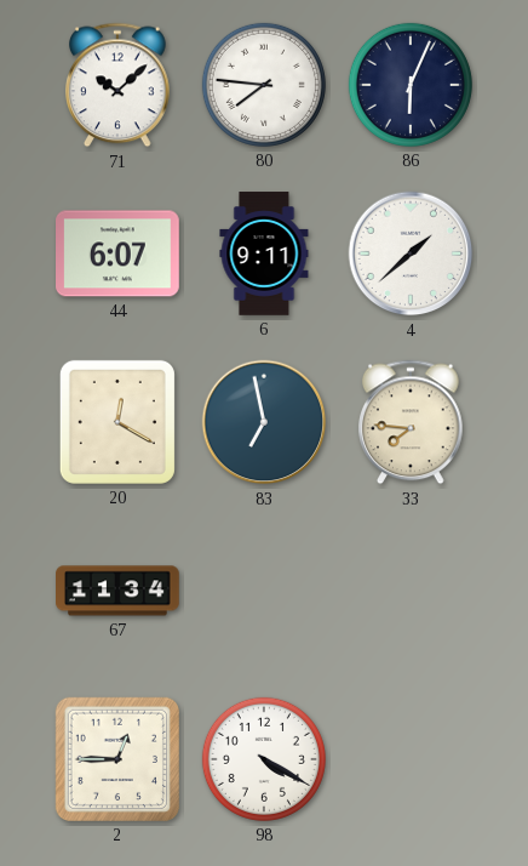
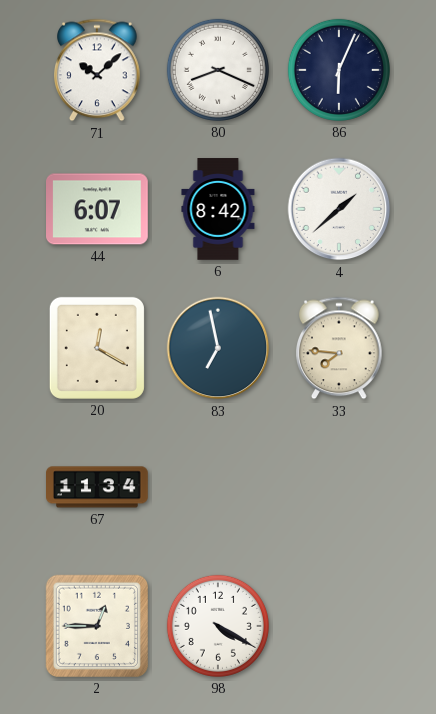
80: 7:46 -> 8:19
6: 9:11 -> 8:42
